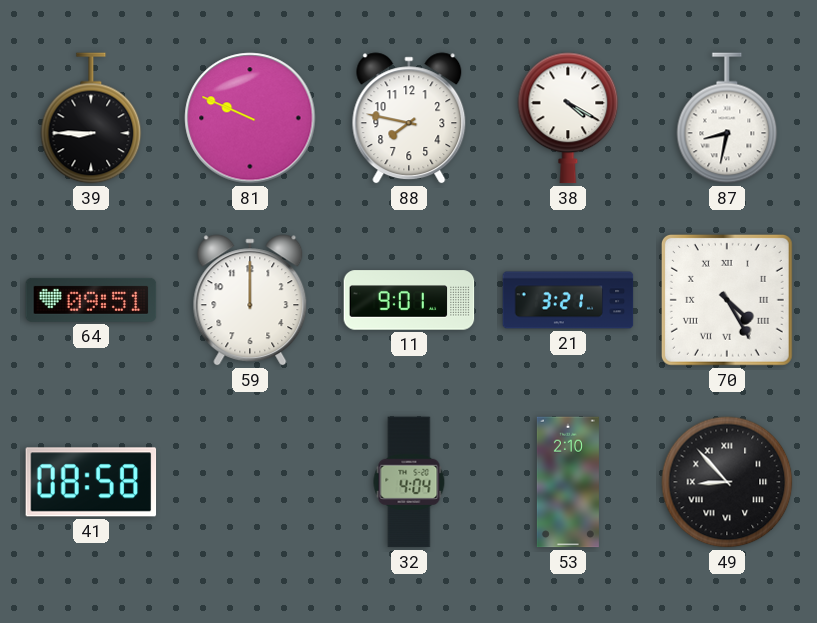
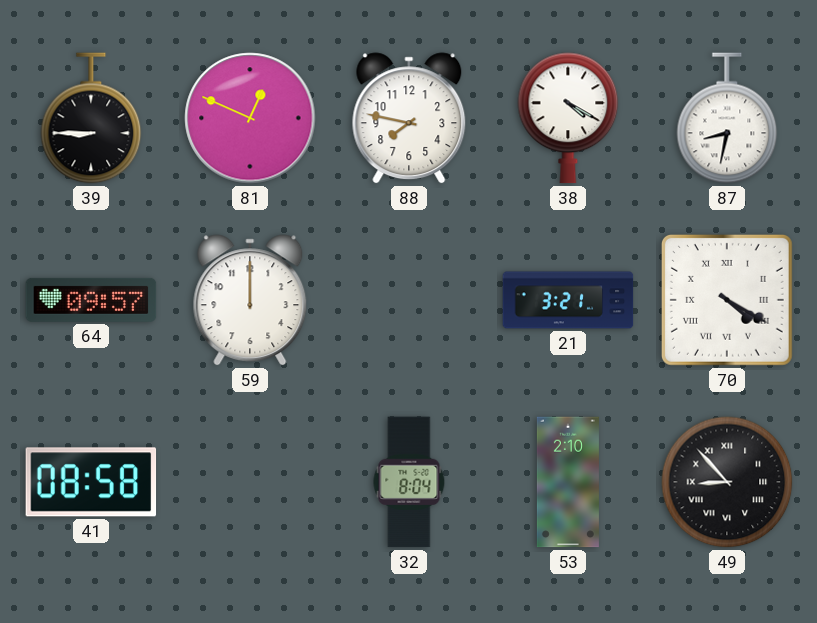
81: 9:49 -> 12:49
64: 09:51 -> 09:57
11: 9:01 -> none
70: 4:25 -> 4:20
32: 4:04 -> 8:04
